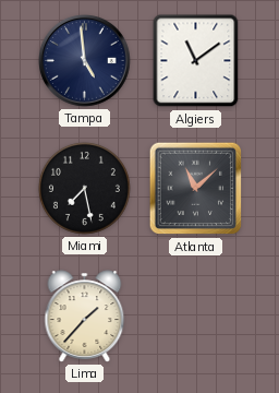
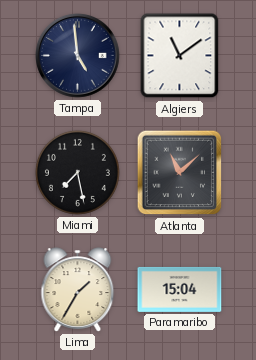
Lima: 1:37 -> 1:35
Paramaribo: none -> 15:04
